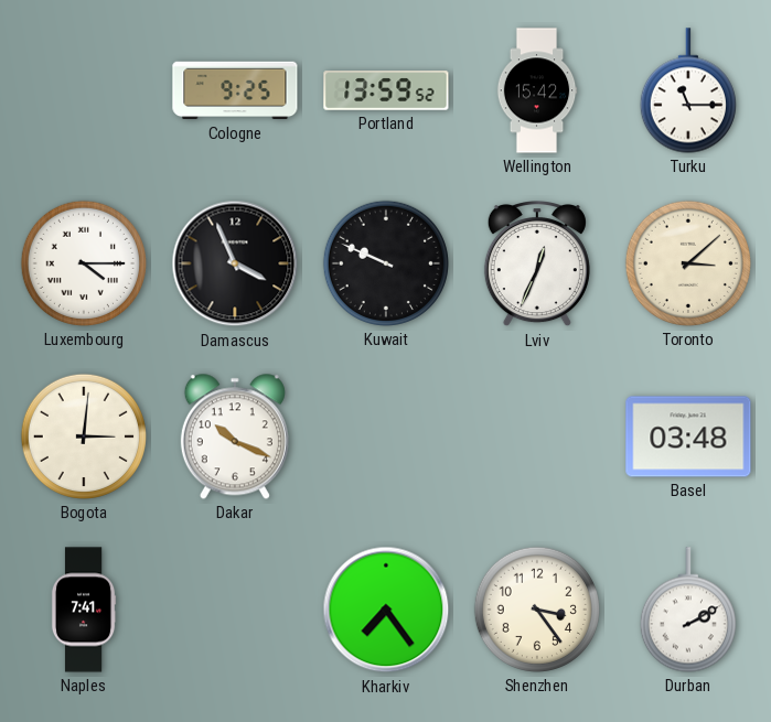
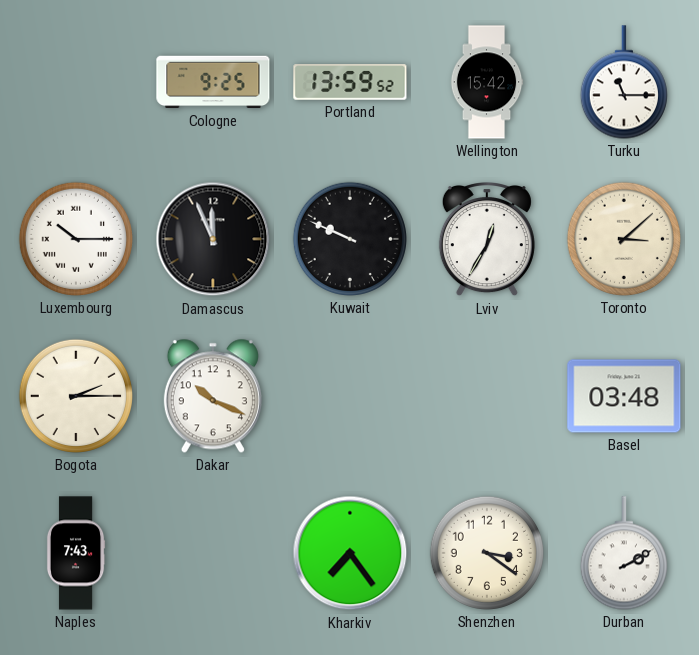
Luxembourg: 4:15 -> 10:15
Damascus: 3:56 -> 11:56
Lviv: 12:34 -> 12:35
Bogota: 3:01 -> 2:15
Naples: 7:41 -> 7:43
Shenzhen: 3:24 -> 3:21
